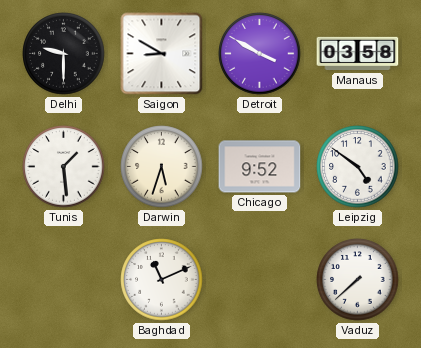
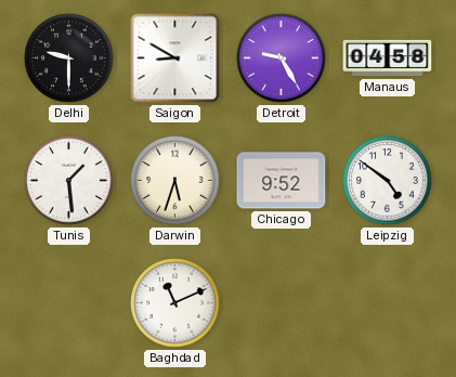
Detroit: 3:50 -> 9:25
Manaus: 03:58 -> 04:58
Vaduz: 7:38 -> none
